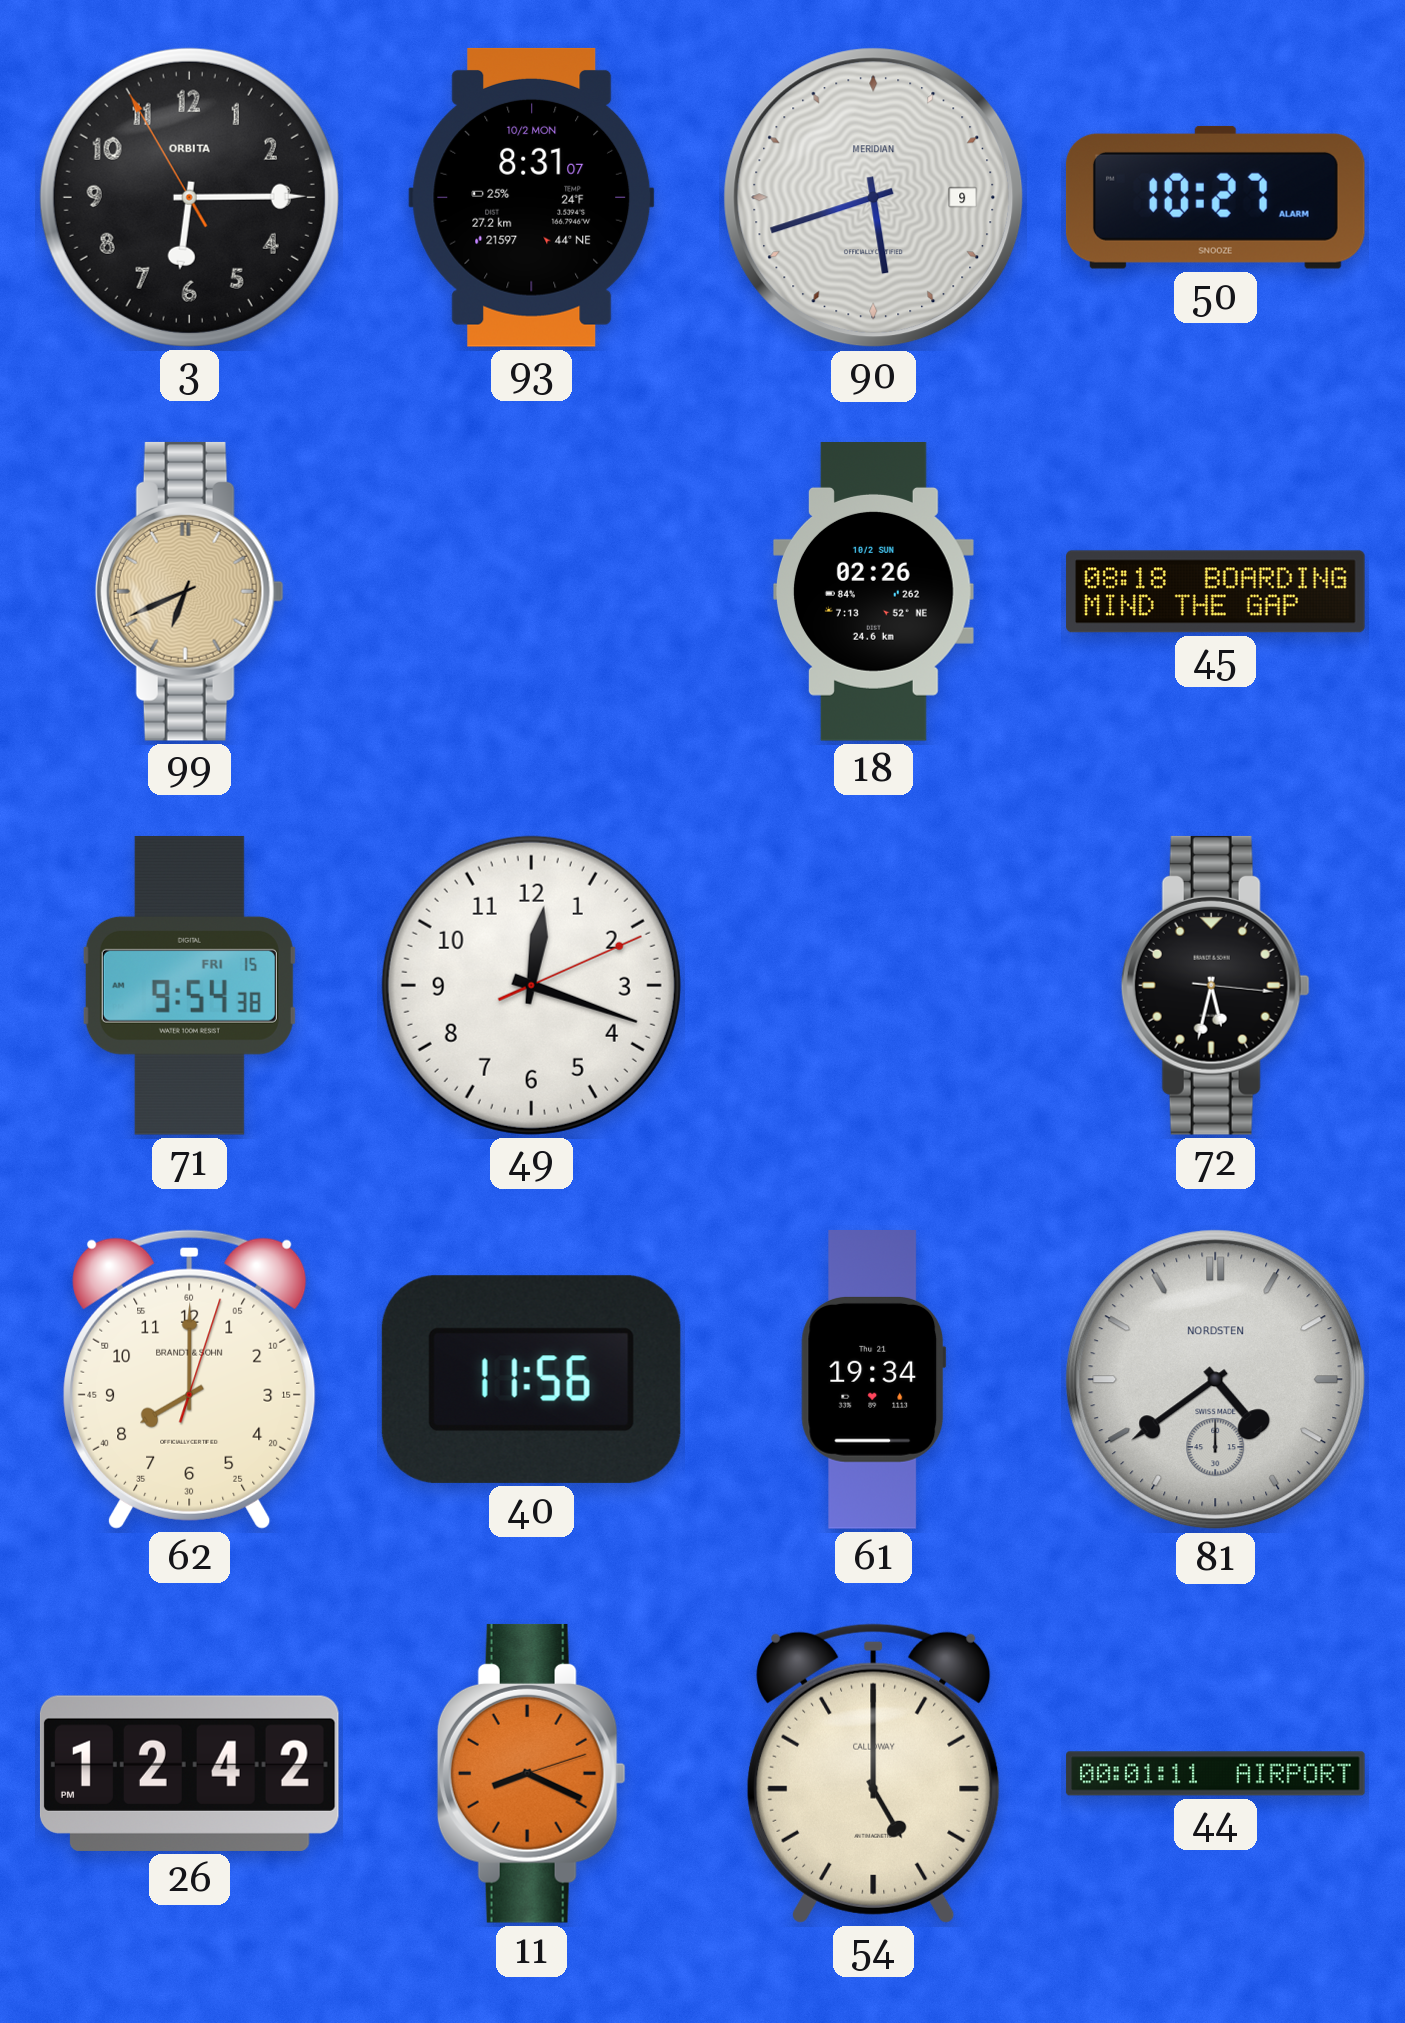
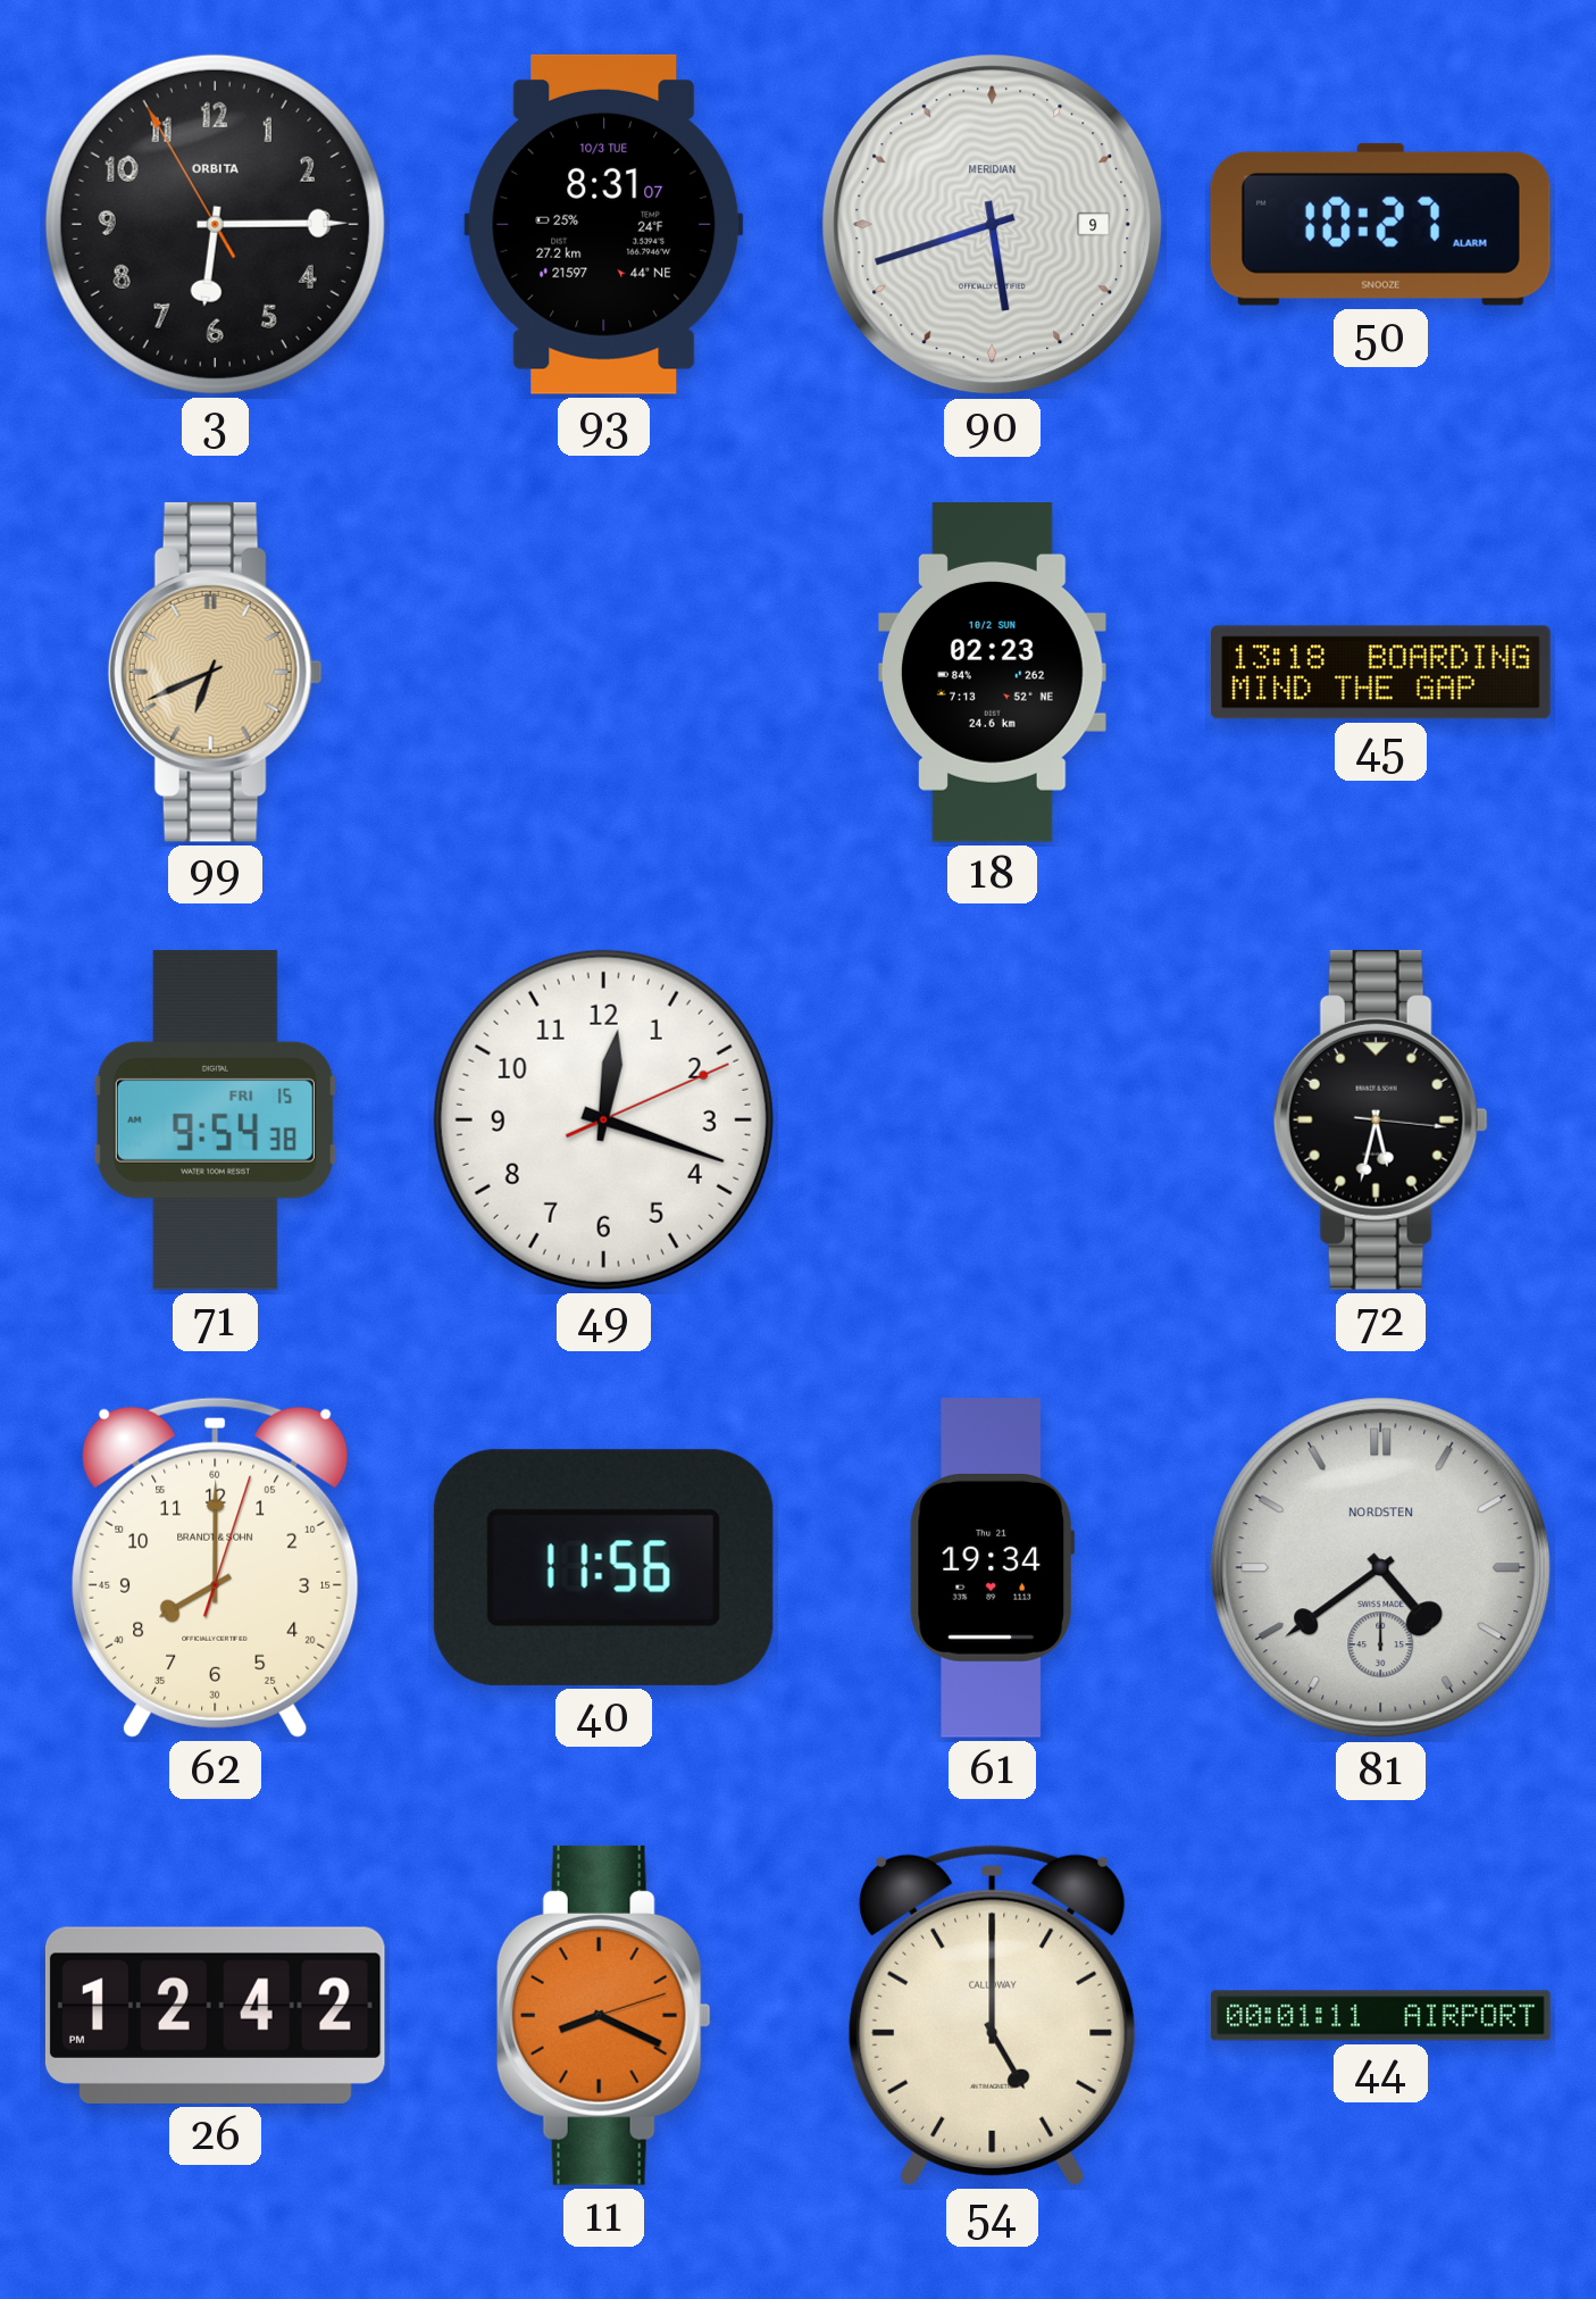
93 date: 10/2 MON -> 10/3 TUE
18: 02:26 -> 02:23
45: 08:18 -> 13:18
